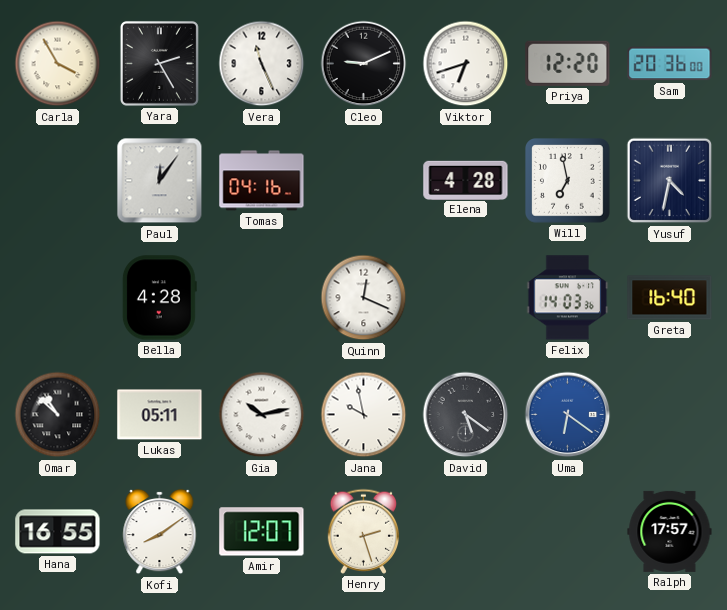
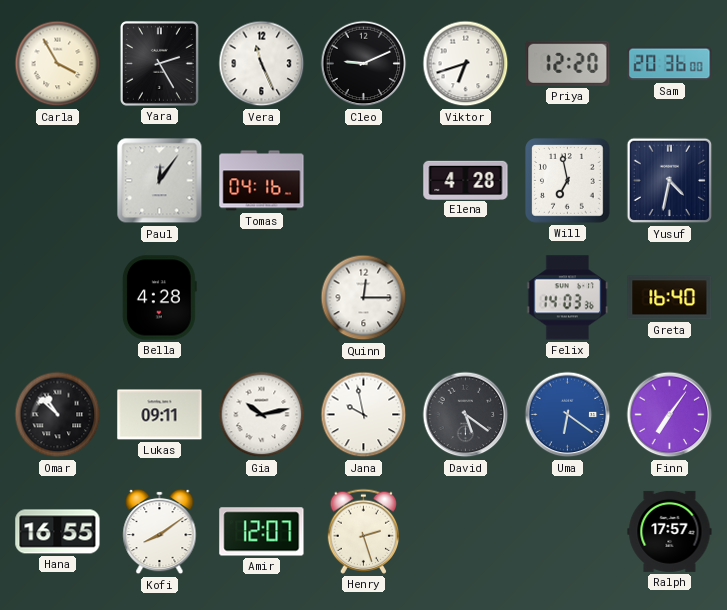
Quinn: 12:19 -> 12:15
Lukas: 05:11 -> 09:11
Finn: none -> 7:06
